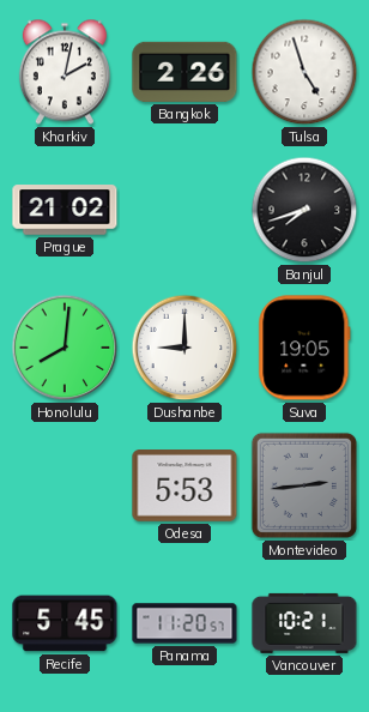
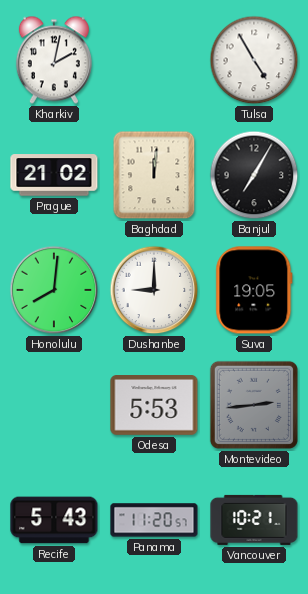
Bangkok: 2:26 -> none
Tulsa: 4:57 -> 4:55
Baghdad: none -> 12:01
Banjul: 7:42 -> 7:05
Recife: 5:45 -> 5:43
